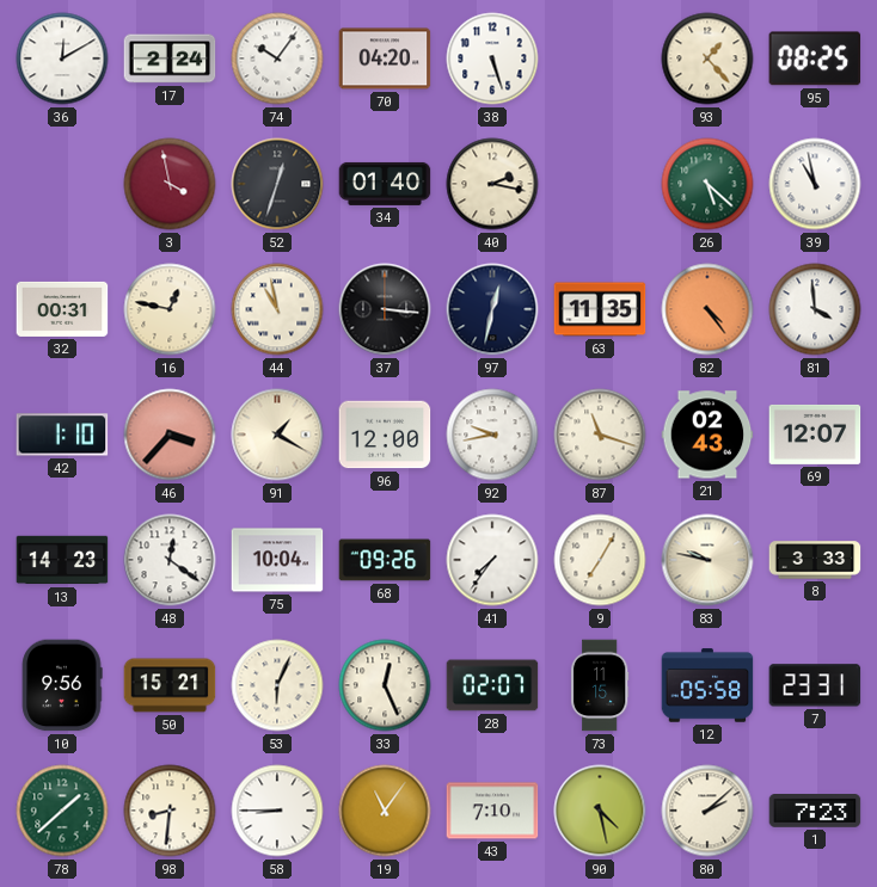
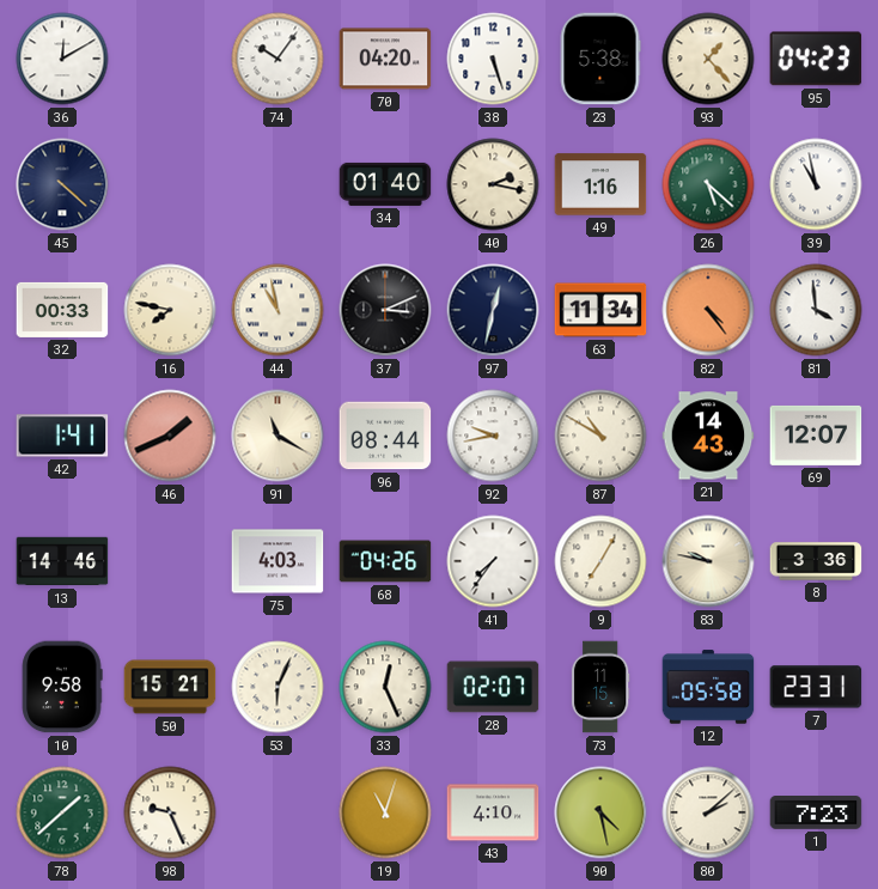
17: 2:24 -> none
23: none -> 5:38
95: 08:25 -> 04:23
45: none -> 4:22
3: 3:58 -> none
52: 12:33 -> none
49: none -> 1:16
32: 00:31 -> 00:33
16: 12:47 -> 7:47
37: 3:16 -> 3:11
63: 11:35 -> 11:34
42: 1:10 -> 1:41
46: 3:37 -> 1:41
91: 1:20 -> 11:20
96: 12:00 -> 08:44
87: 11:18 -> 10:50
21: 02:43 -> 14:43
13: 14:23 -> 14:46
48: 12:21 -> none
75: 10:04 -> 4:03
68: 09:26 -> 04:26
8: 3:33 -> 3:36
10: 9:56 -> 9:58
98: 8:31 -> 9:26
58: 8:45 -> none
19: 11:06 -> 11:03
43: 7:10 -> 4:10
